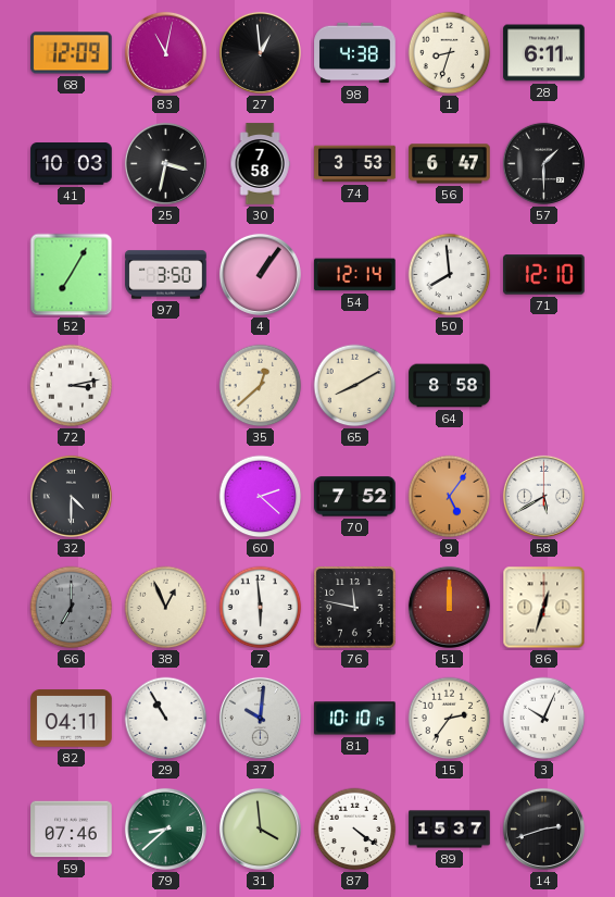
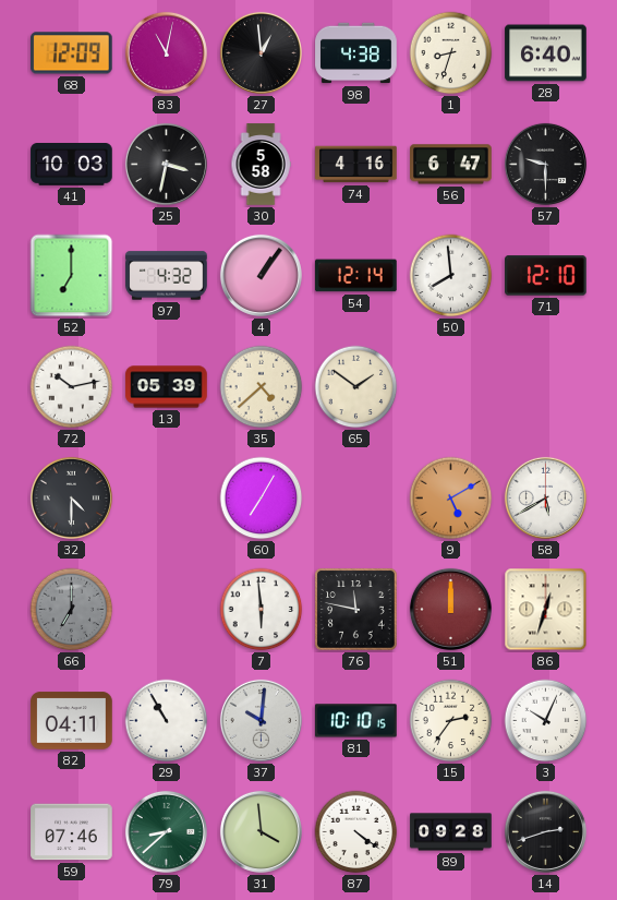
28: 6:11 -> 6:40
30: 7:58 -> 5:58
74: 3:53 -> 4:16
57: 1:30 -> 9:30
52: 7:05 -> 7:00
97: 3:50 -> 4:32
72: 3:13 -> 10:13
13: none -> 05:39
35: 12:38 -> 4:38
65: 8:10 -> 1:51
64: 8:58 -> none
60: 2:22 -> 7:05
70: 7:52 -> none
9: 5:06 -> 5:10
38: 12:56 -> none
89: 15:37 -> 09:28
